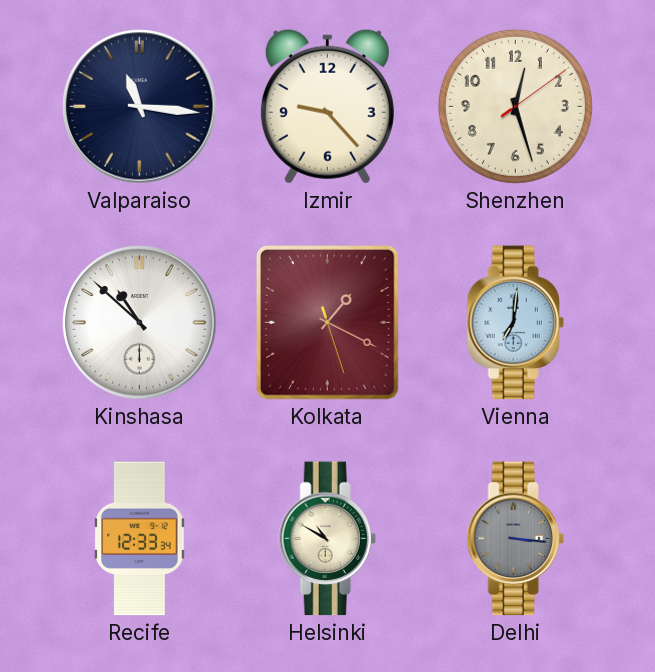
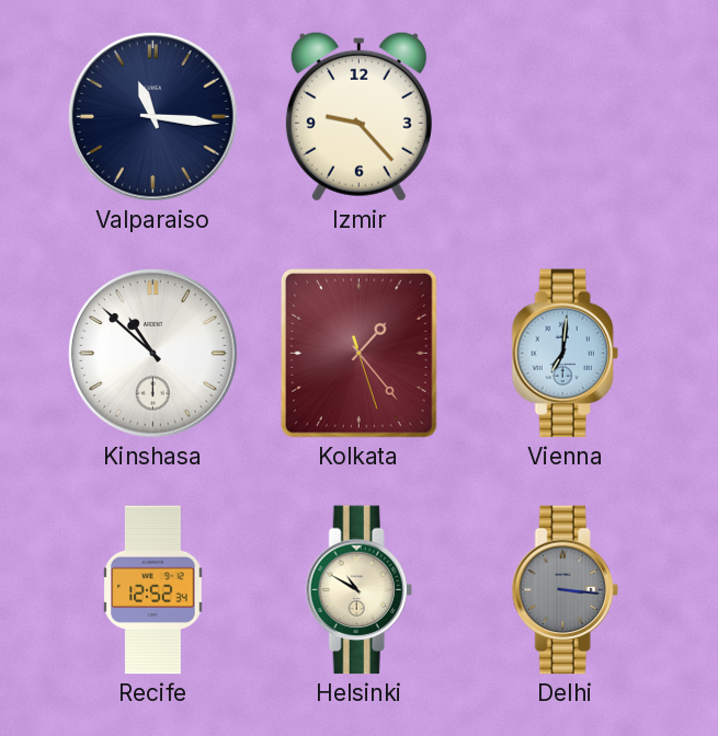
Shenzhen: 12:27 -> none
Kolkata: 1:19 -> 1:23
Recife: 12:33 -> 12:52
